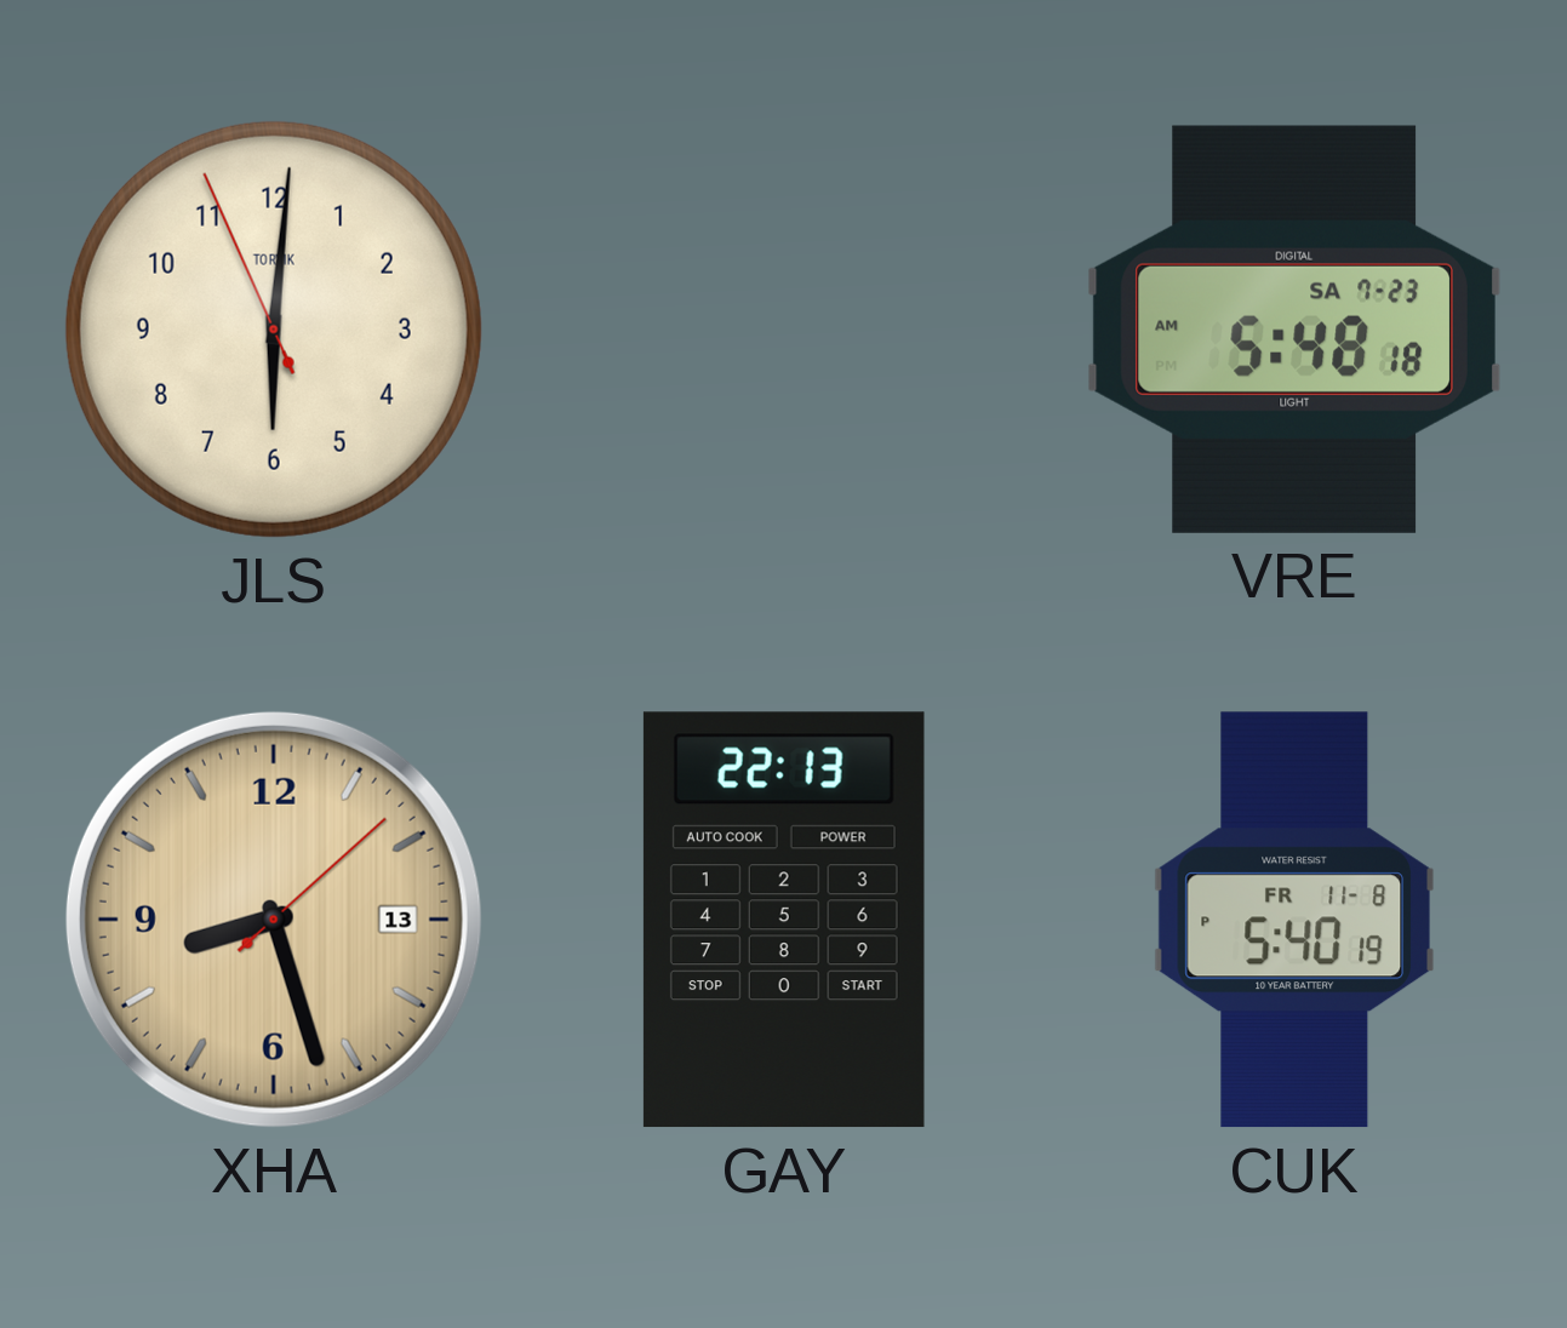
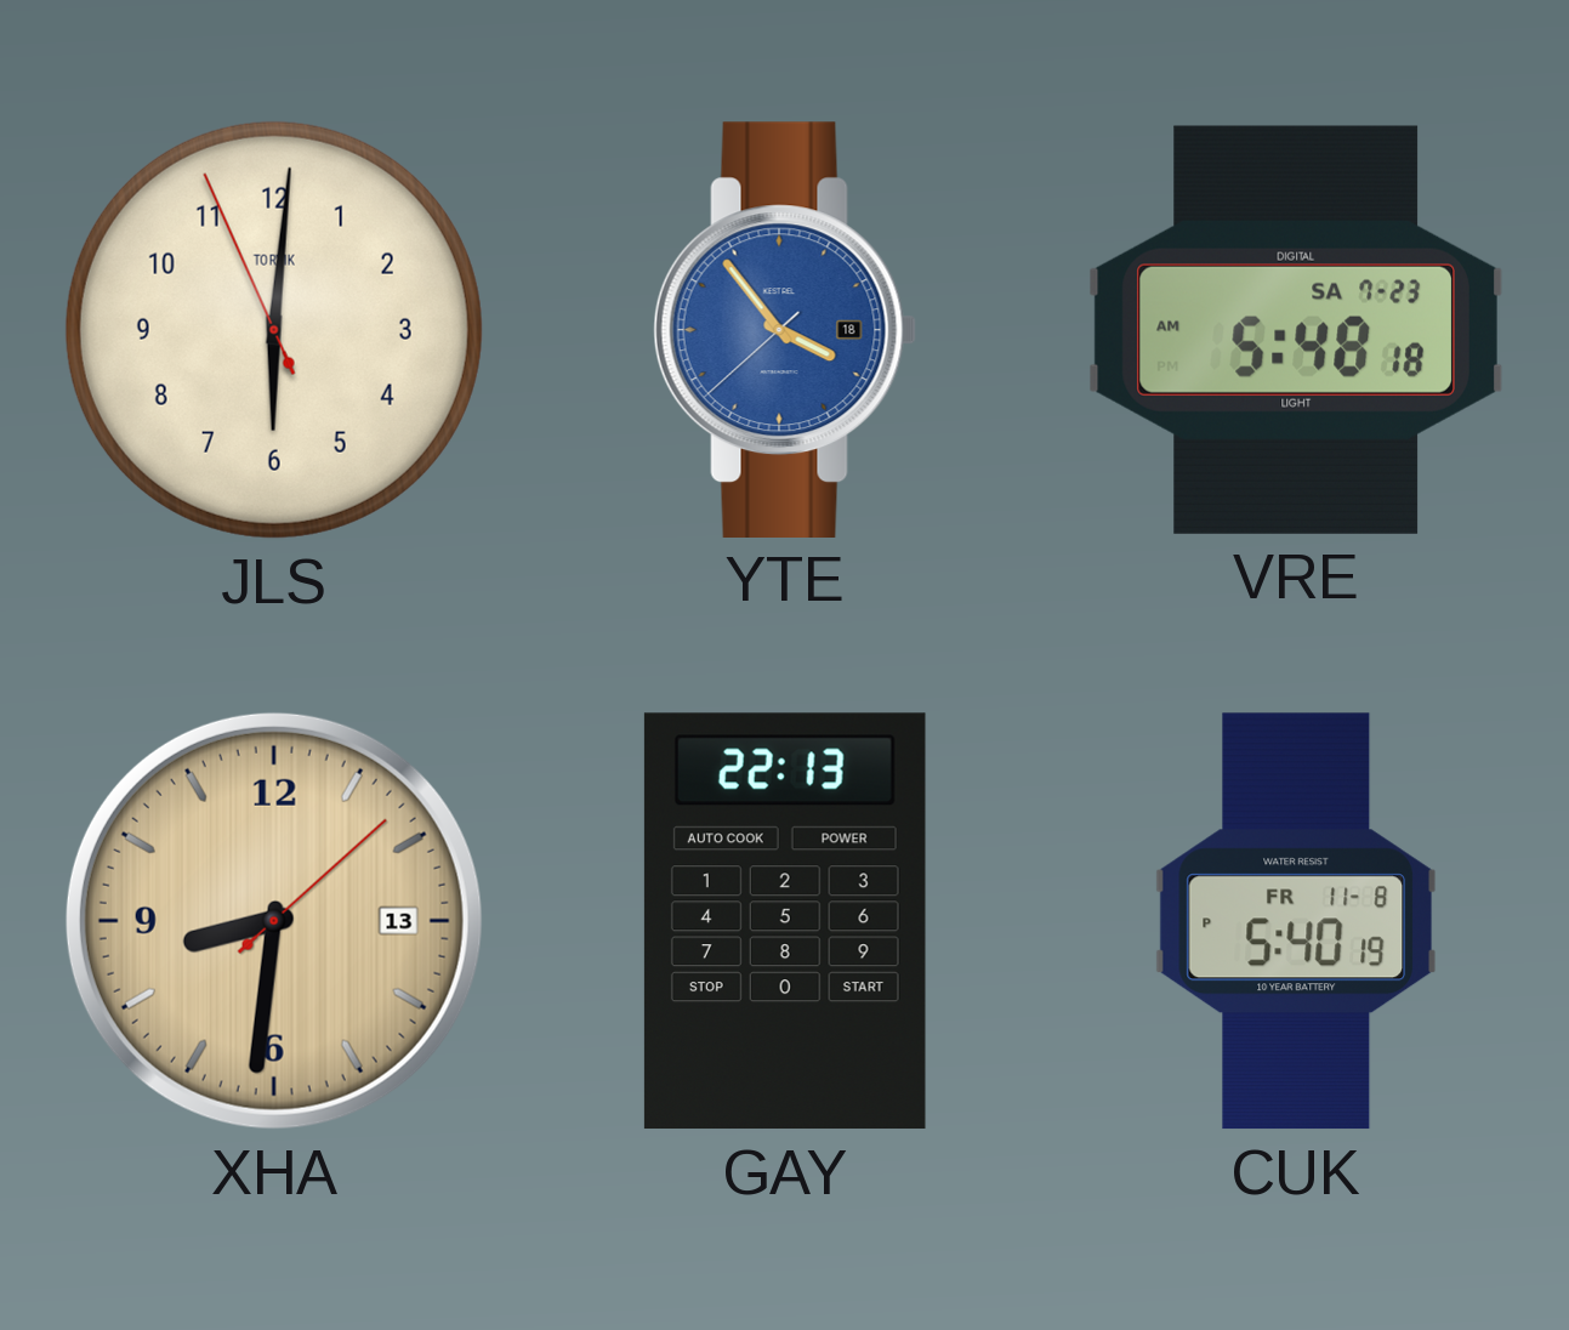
YTE: none -> 3:53
XHA: 8:27 -> 8:31
